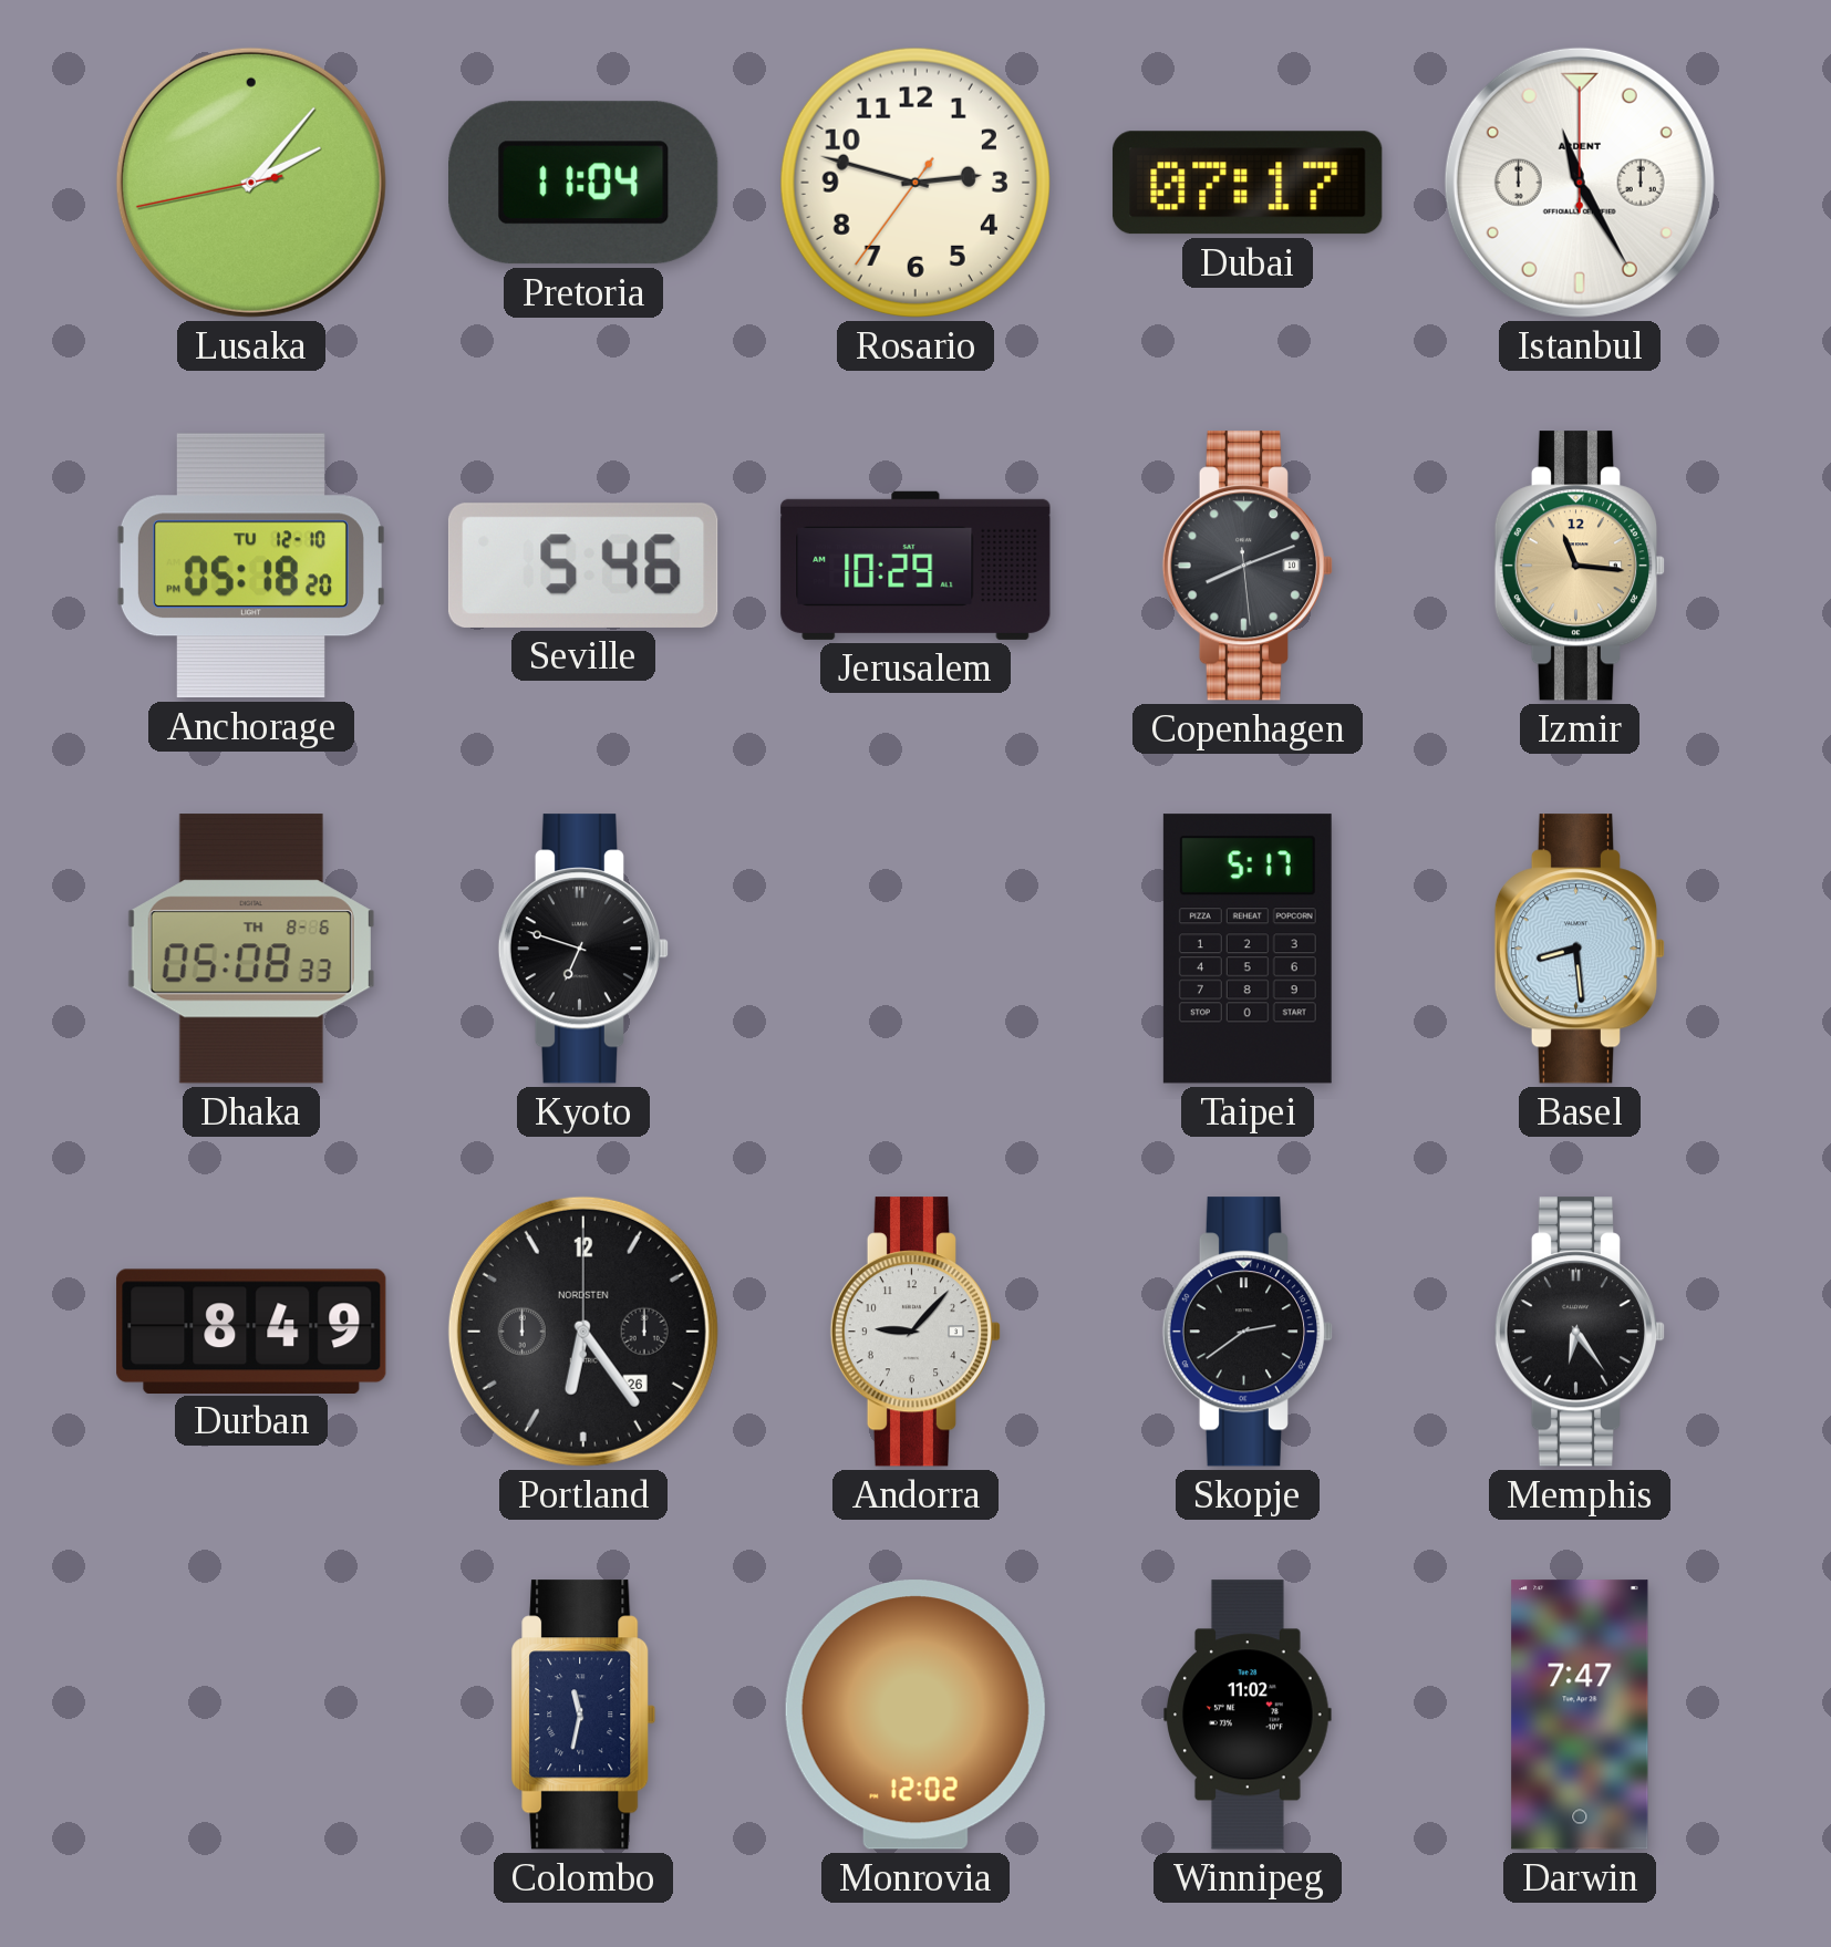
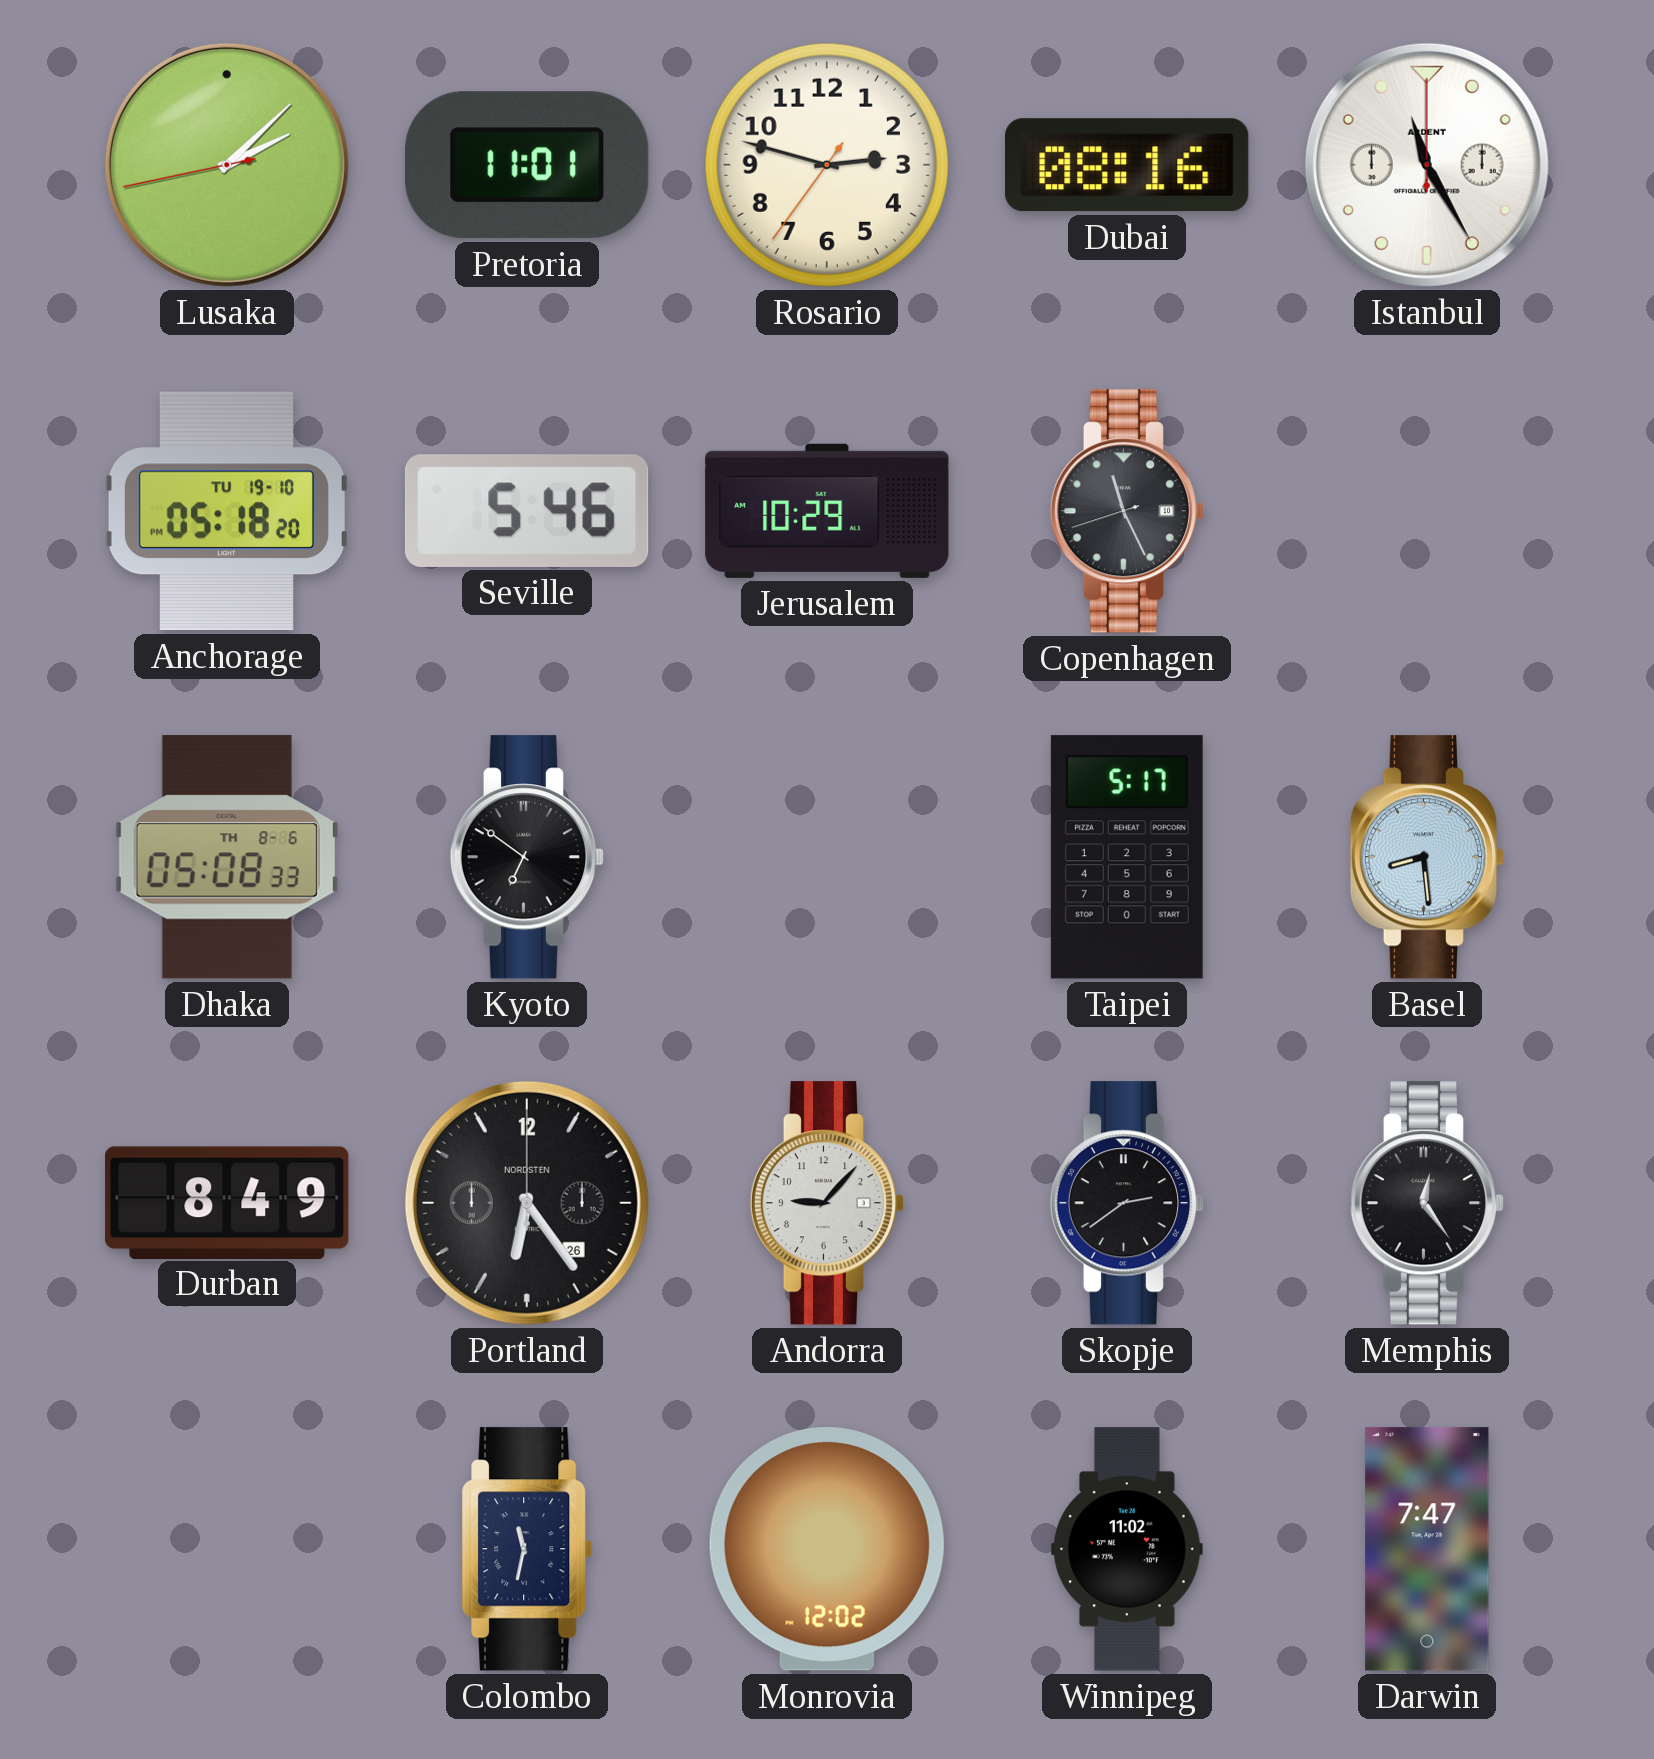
Lusaka: 2:06 -> 2:07
Pretoria: 11:04 -> 11:01
Dubai: 07:17 -> 08:16
Anchorage date: TU 12-10 -> TU 19-10
Copenhagen: 8:11 -> 11:25
Izmir: 11:16 -> none
Kyoto: 6:48 -> 6:51
Memphis: 6:24 -> 12:24
